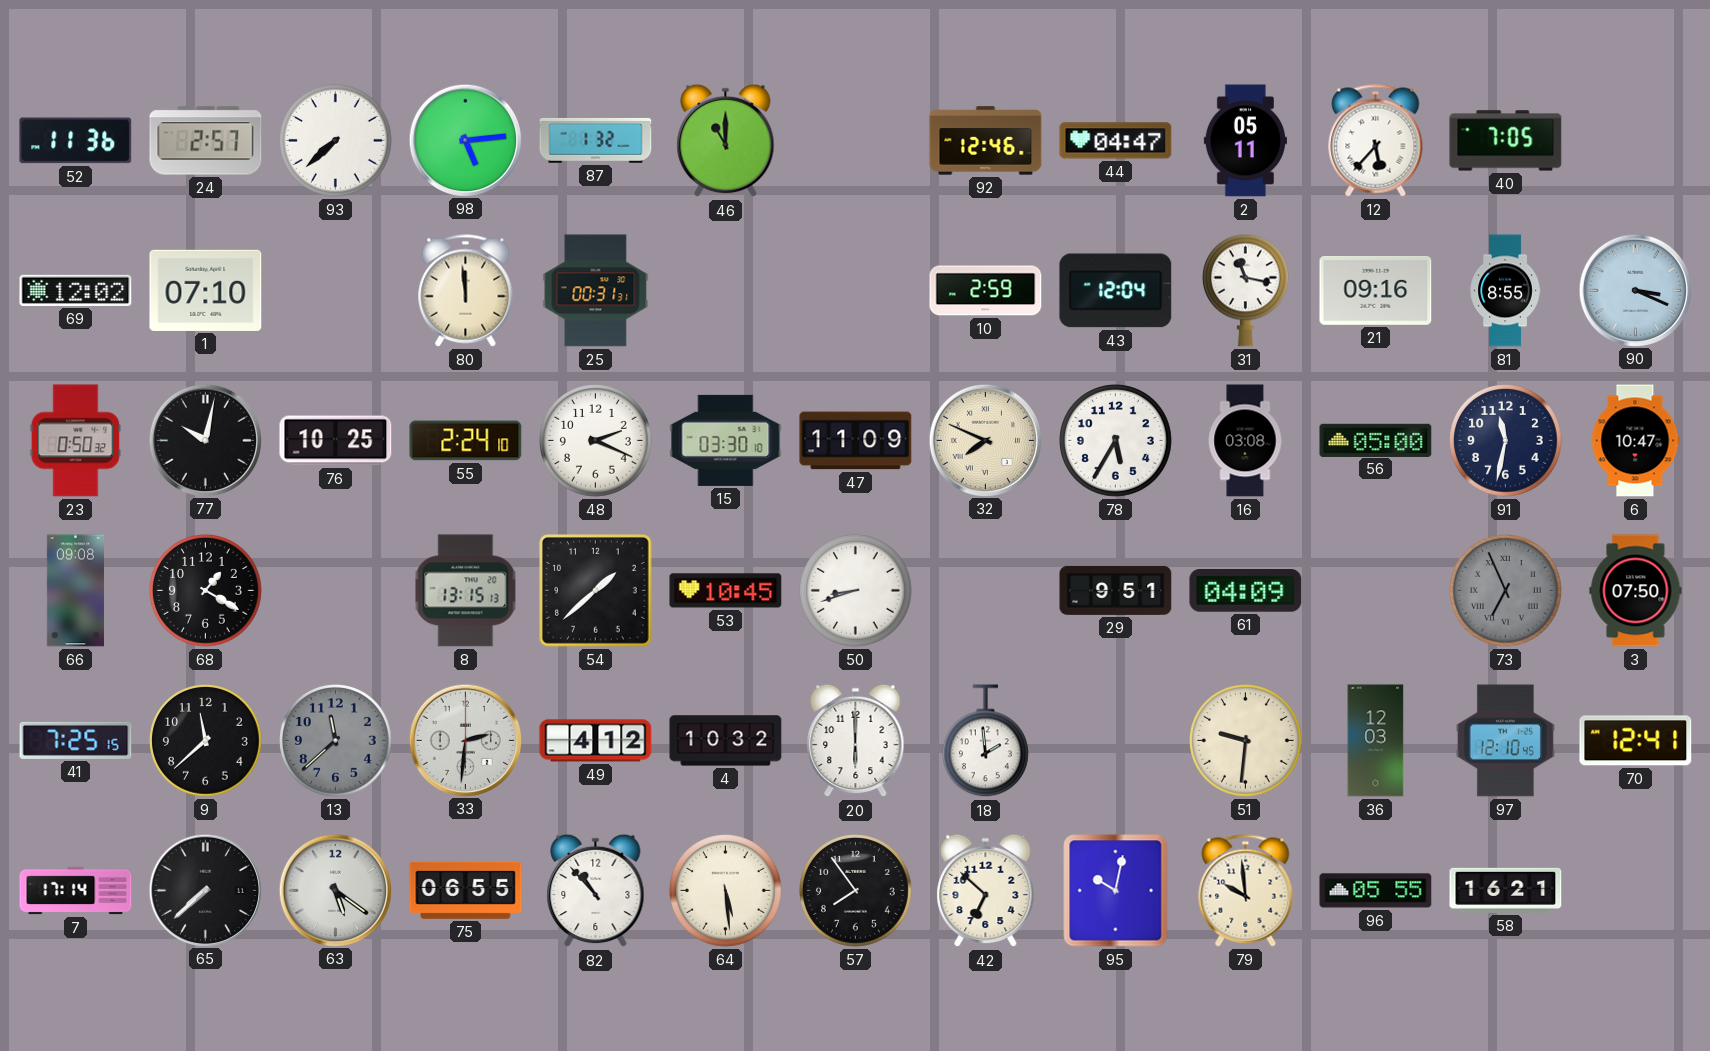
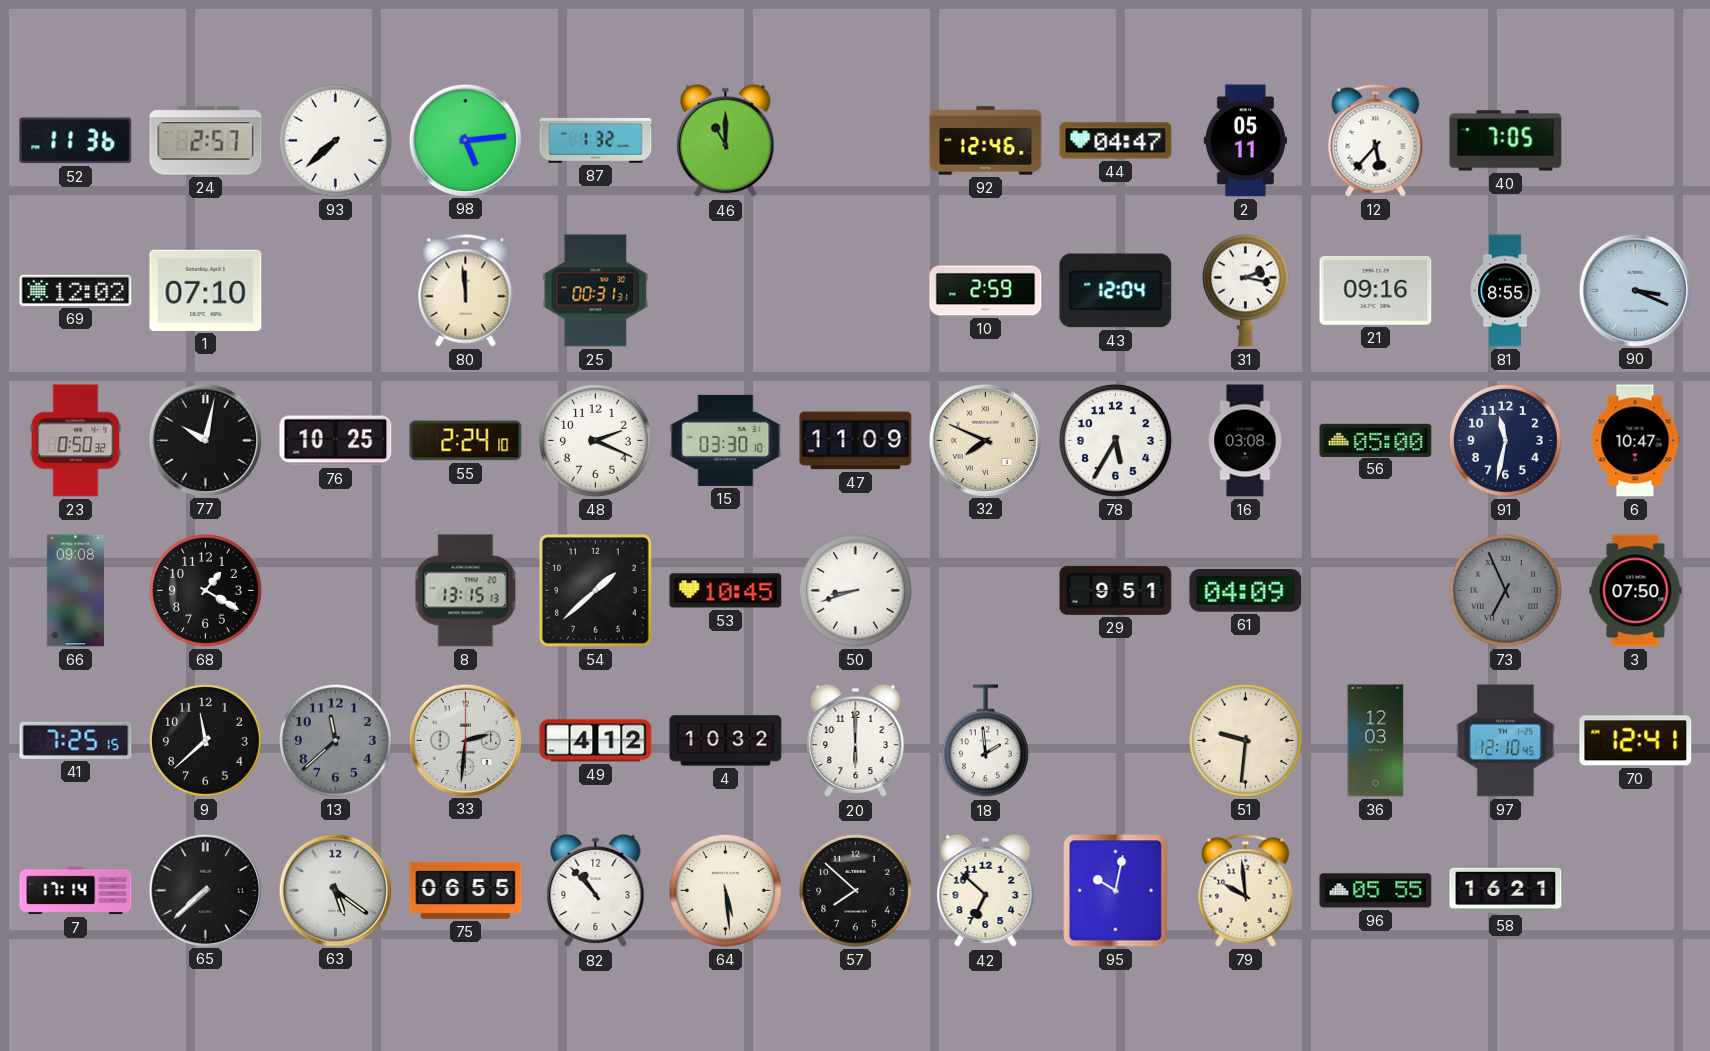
31: 11:17 -> 2:17
57: 7:54 -> 7:52
